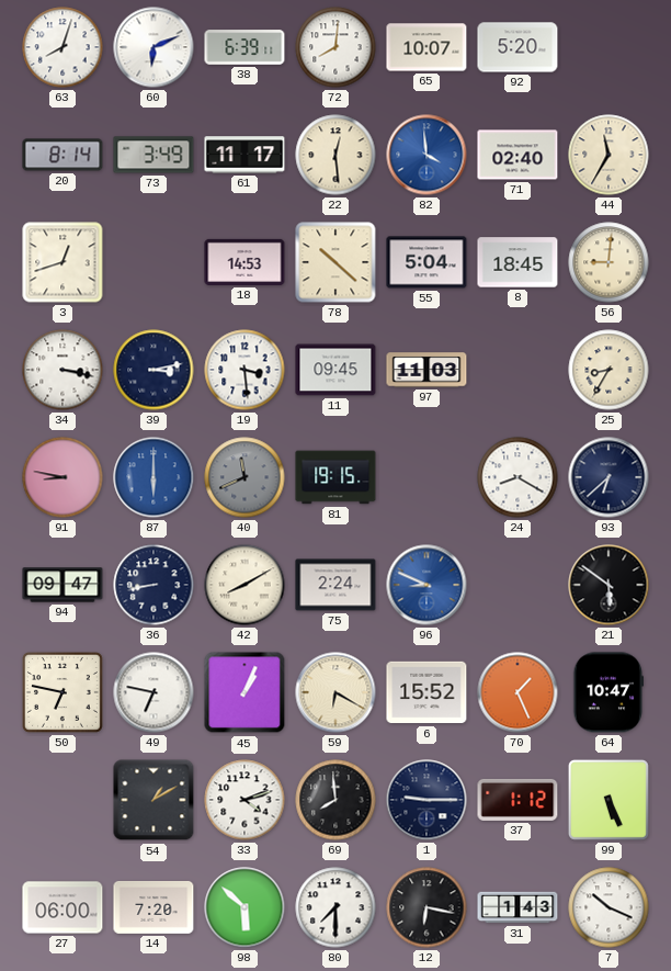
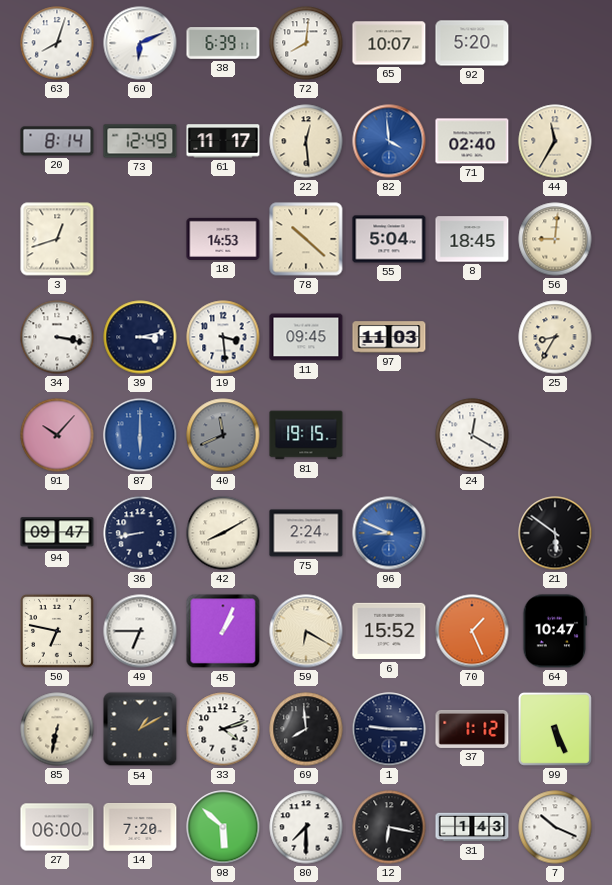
73: 3:49 -> 12:49
91: 8:47 -> 10:07
24: 8:20 -> 12:20
93: 6:38 -> none
49: 6:47 -> 6:45
85: none -> 6:32
